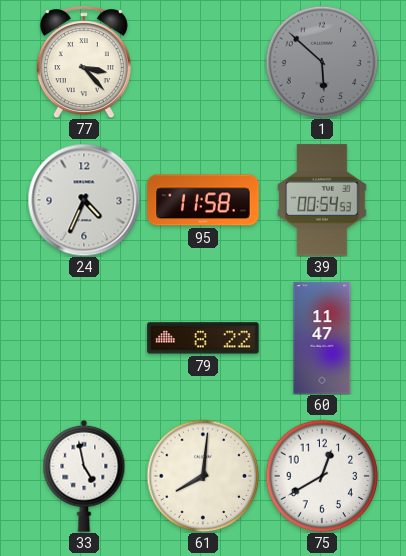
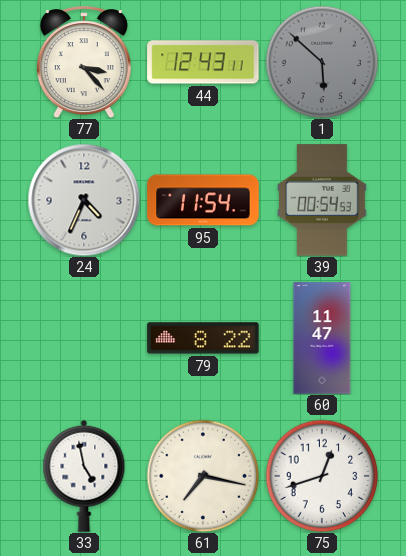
44: none -> 12:43
95: 11:58 -> 11:54
61: 8:01 -> 7:17
75: 12:40 -> 12:42
